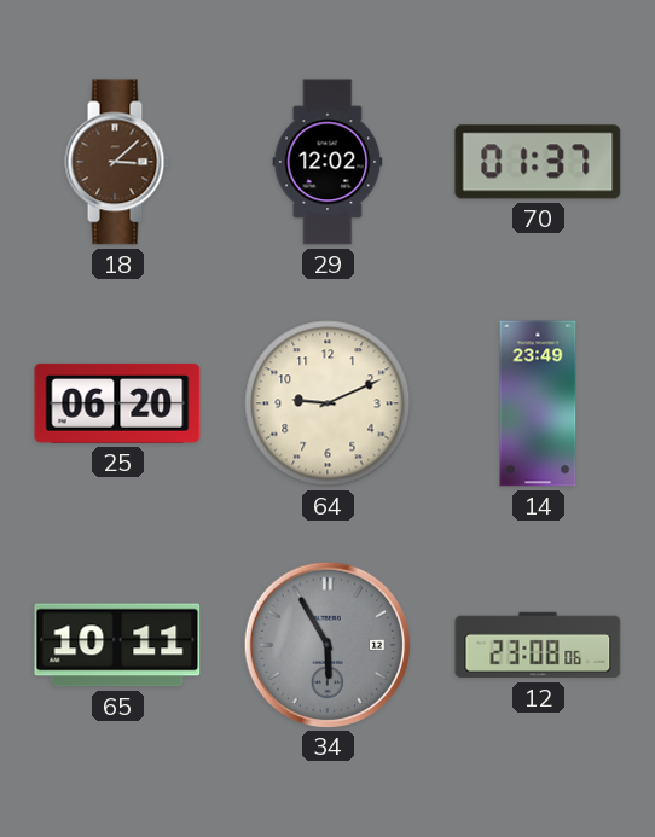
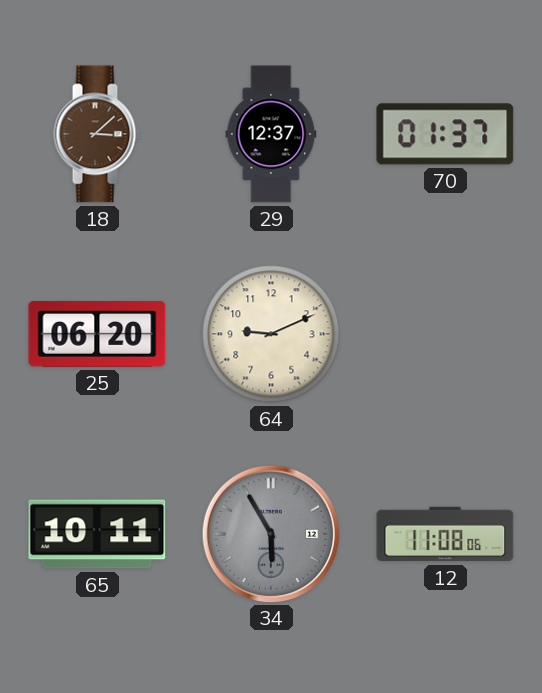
29: 12:02 -> 12:37
14: 23:49 -> none
12: 23:08 -> 11:08
